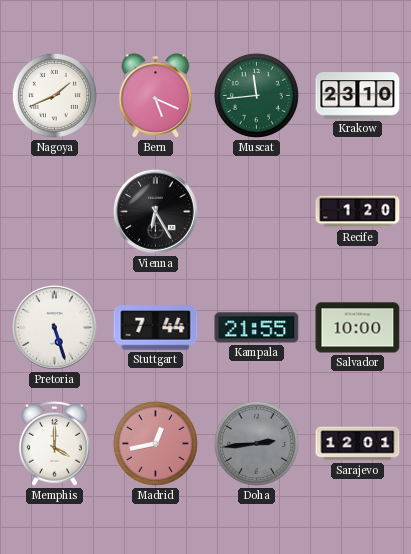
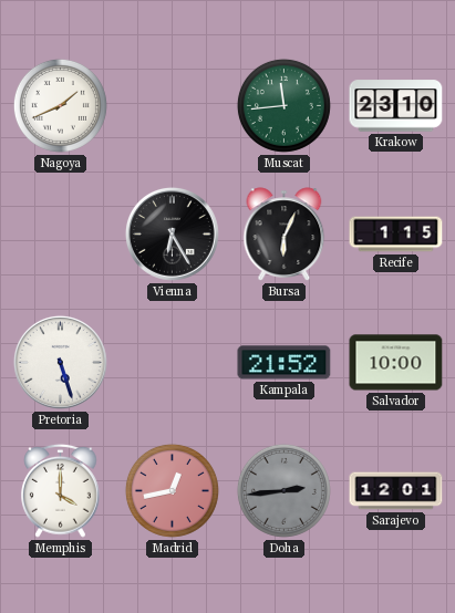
Bern: 5:19 -> none
Bursa: none -> 6:04
Recife: 1:20 -> 1:15
Stuttgart: 7:44 -> none
Kampala: 21:55 -> 21:52
